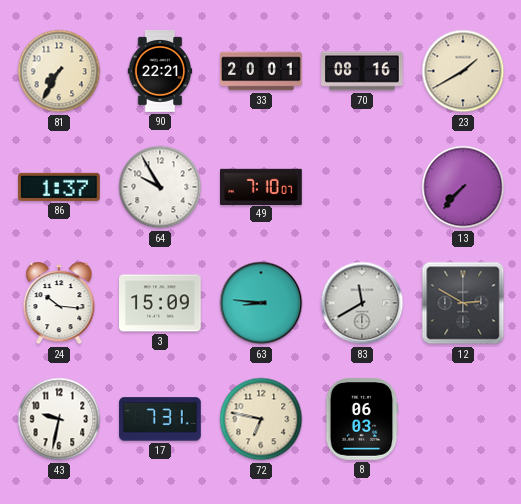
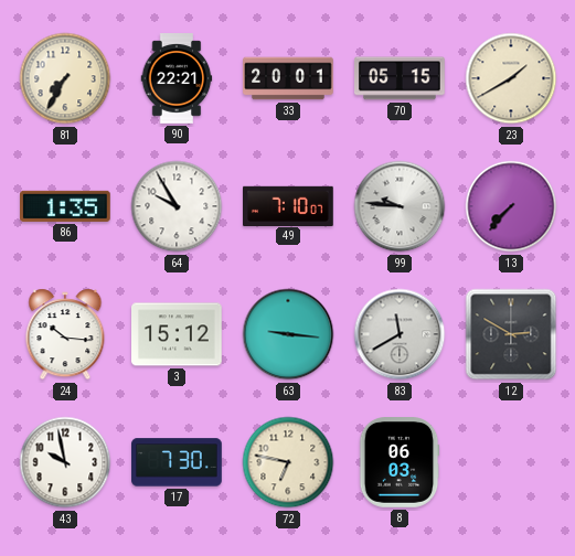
70: 08:16 -> 05:15
86: 1:37 -> 1:35
99: none -> 9:46
3: 15:09 -> 15:12
63: 8:46 -> 9:16
43: 9:32 -> 9:58
17: 7:31 -> 7:30
